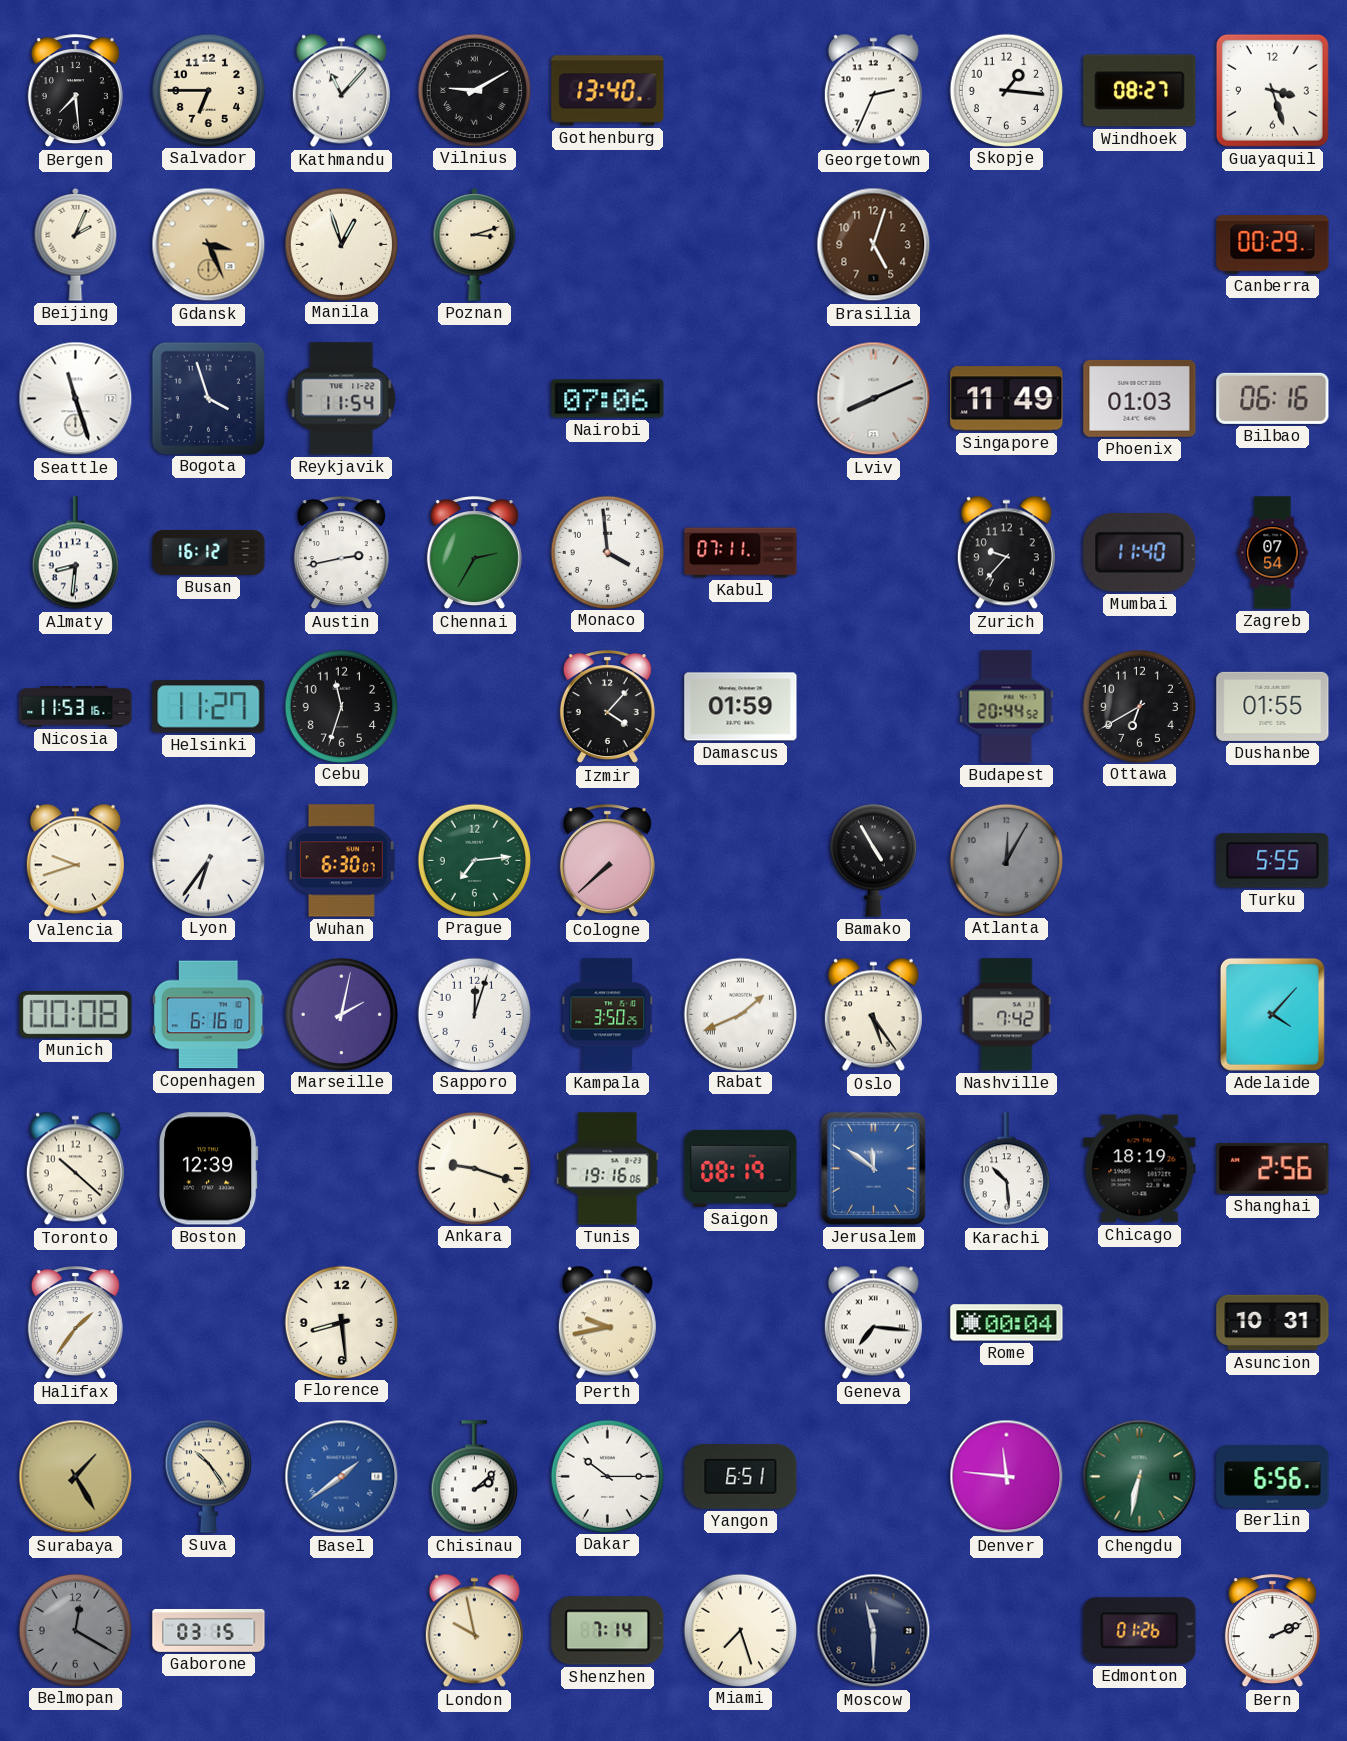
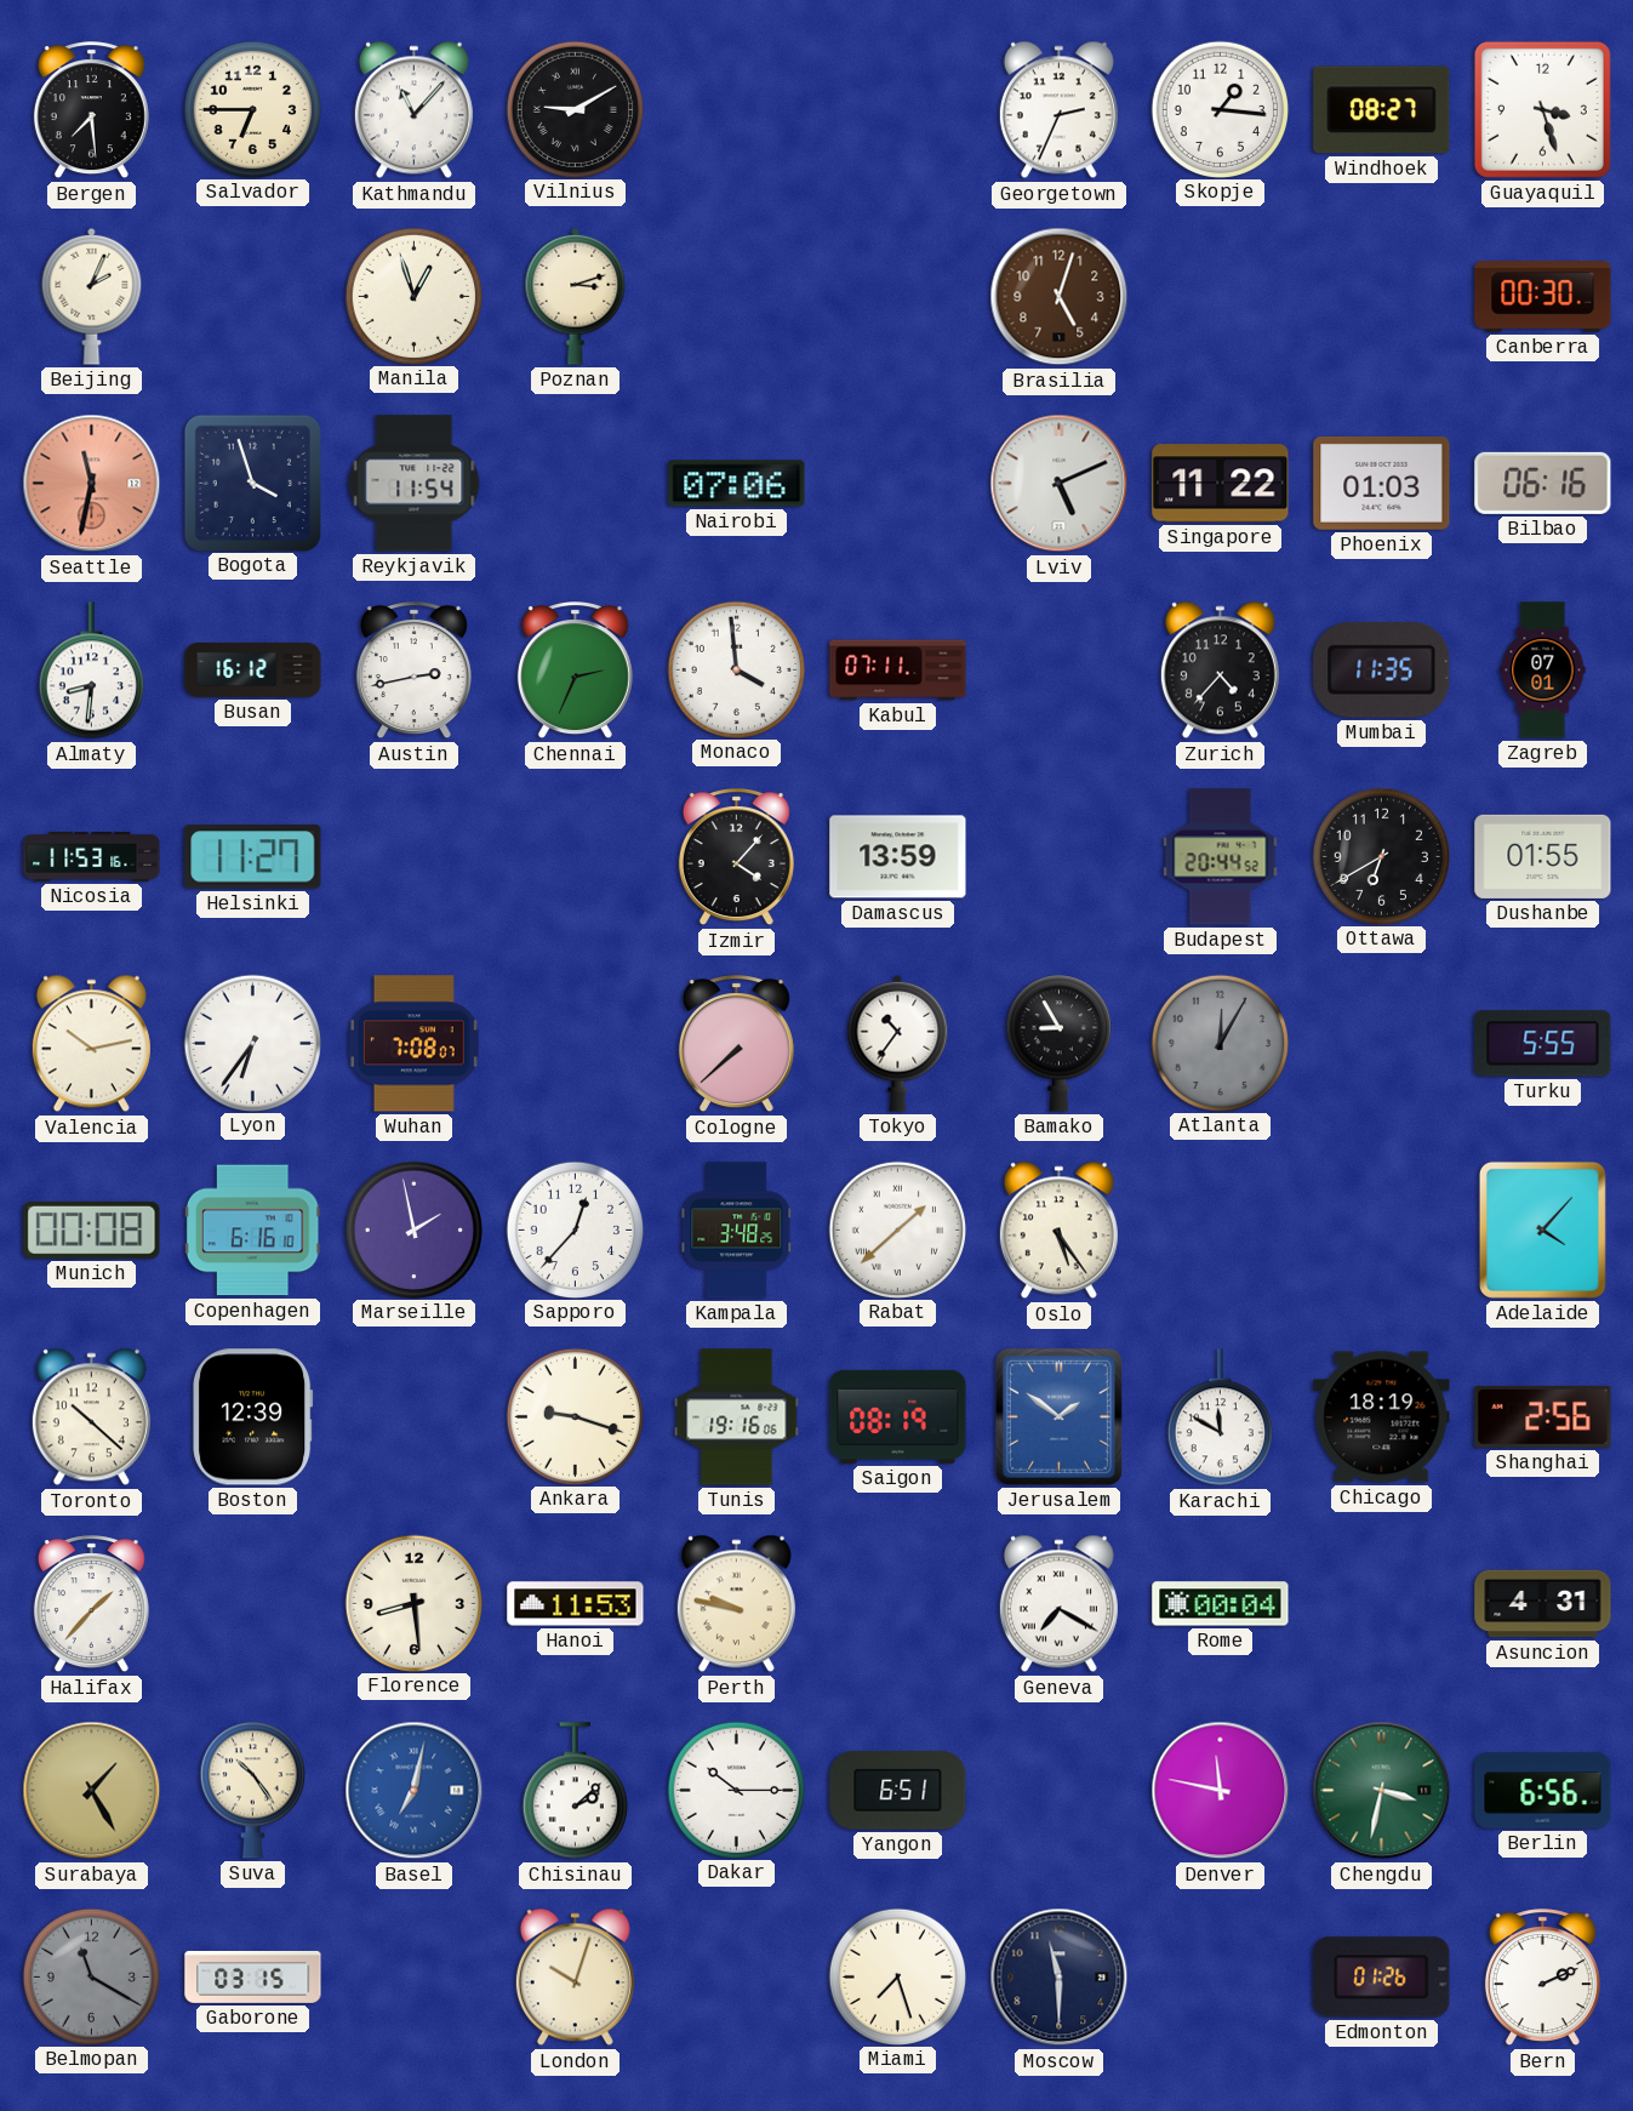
Gothenburg: 13:40 -> none
Gdansk: 3:26 -> none
Canberra: 00:29 -> 00:30
Seattle: 11:27 -> 11:32
Seattle dial: white -> salmon
Lviv: 8:11 -> 5:11
Singapore: 11:49 -> 11:22
Chennai: 2:35 -> 2:34
Zurich: 9:37 -> 4:37
Mumbai: 11:40 -> 11:35
Zagreb: 07:54 -> 07:01
Cebu: 11:33 -> none
Damascus: 01:59 -> 13:59
Valencia: 9:42 -> 10:13
Wuhan: 6:30 -> 7:08
Prague: 7:14 -> none
Tokyo: none -> 10:36
Bamako: 4:55 -> 8:55
Marseille: 2:02 -> 1:58
Sapporo: 12:03 -> 12:37
Kampala: 3:50 -> 3:48
Rabat: 1:41 -> 1:38
Nashville: 7:42 -> none
Jerusalem: 11:51 -> 1:51
Karachi: 10:29 -> 11:50
Halifax: 1:36 -> 1:37
Hanoi: none -> 11:53
Perth: 9:43 -> 9:47
Geneva: 7:16 -> 7:20
Asuncion: 10:31 -> 4:31
Basel: 1:39 -> 7:02
Denver: 11:46 -> 11:47
Chengdu: 6:32 -> 3:32
Belmopan: 12:20 -> 11:20
London: 9:58 -> 10:03
Shenzhen: 7:14 -> none
